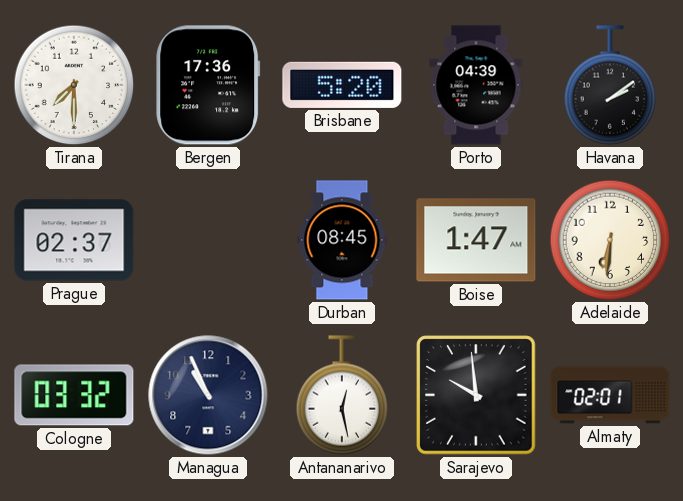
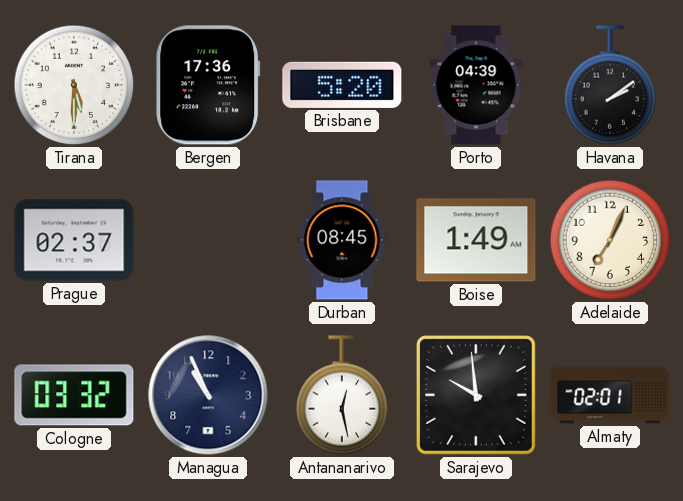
Tirana: 7:30 -> 5:30
Boise: 1:47 -> 1:49
Adelaide: 6:31 -> 7:04
